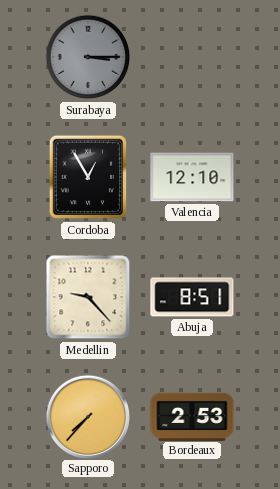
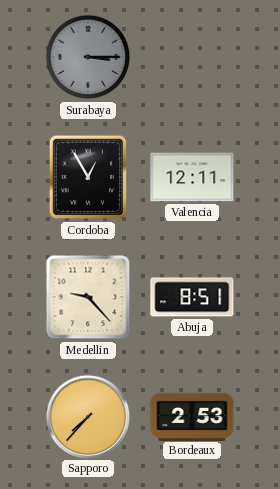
Valencia: 12:10 -> 12:11
